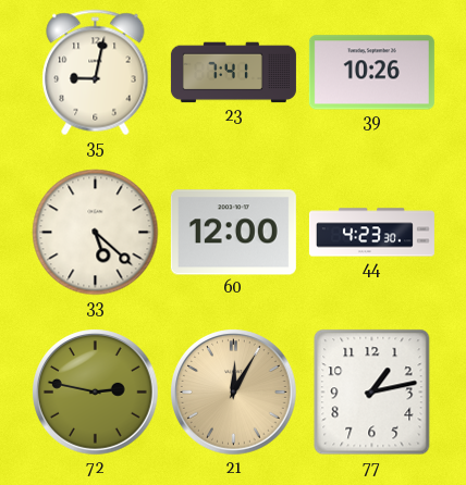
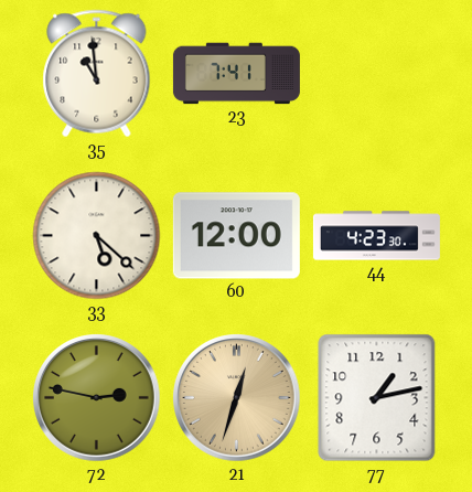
35: 9:02 -> 10:59
39: 10:26 -> none
21: 12:05 -> 12:33
